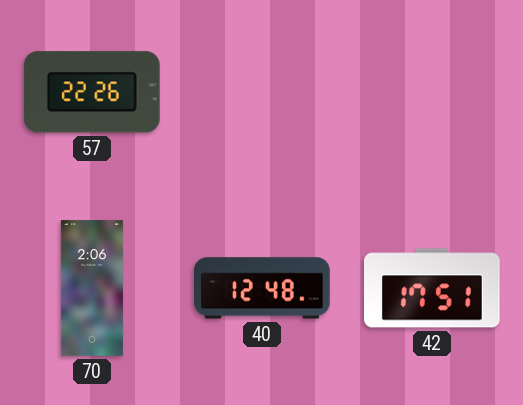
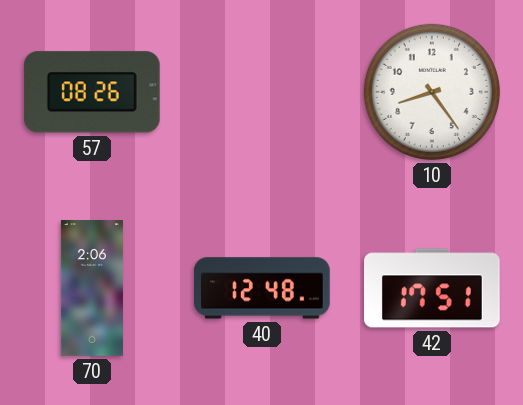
57: 22:26 -> 08:26
10: none -> 8:24
